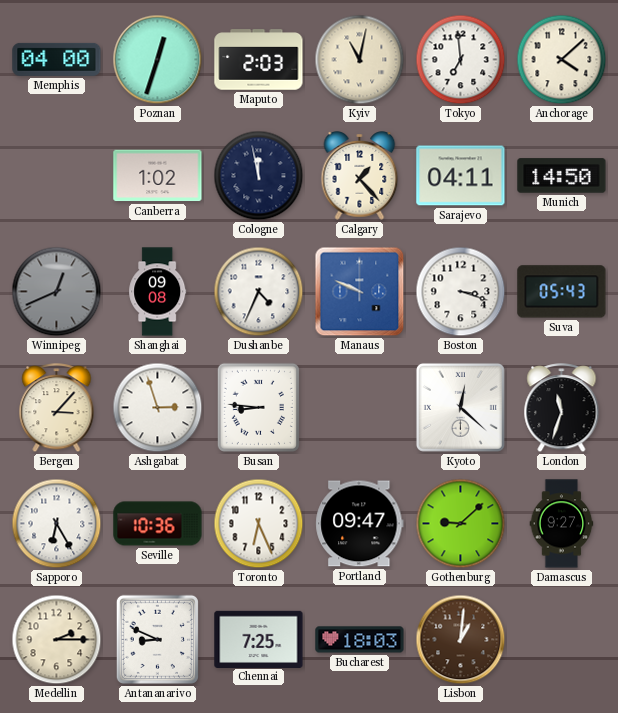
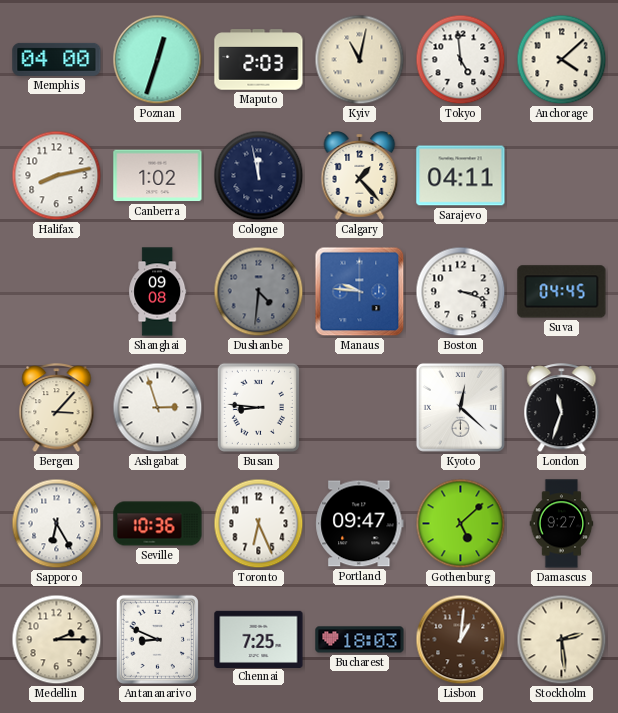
Tokyo: 6:59 -> 4:59
Halifax: none -> 8:13
Munich: 14:50 -> none
Winnipeg: 12:41 -> none
Dushanbe: 4:34 -> 4:31
Dushanbe dial: white -> grey
Manaus: 9:49 -> 9:46
Suva: 05:43 -> 04:45
Gothenburg: 9:08 -> 5:08
Stockholm: none -> 2:29
